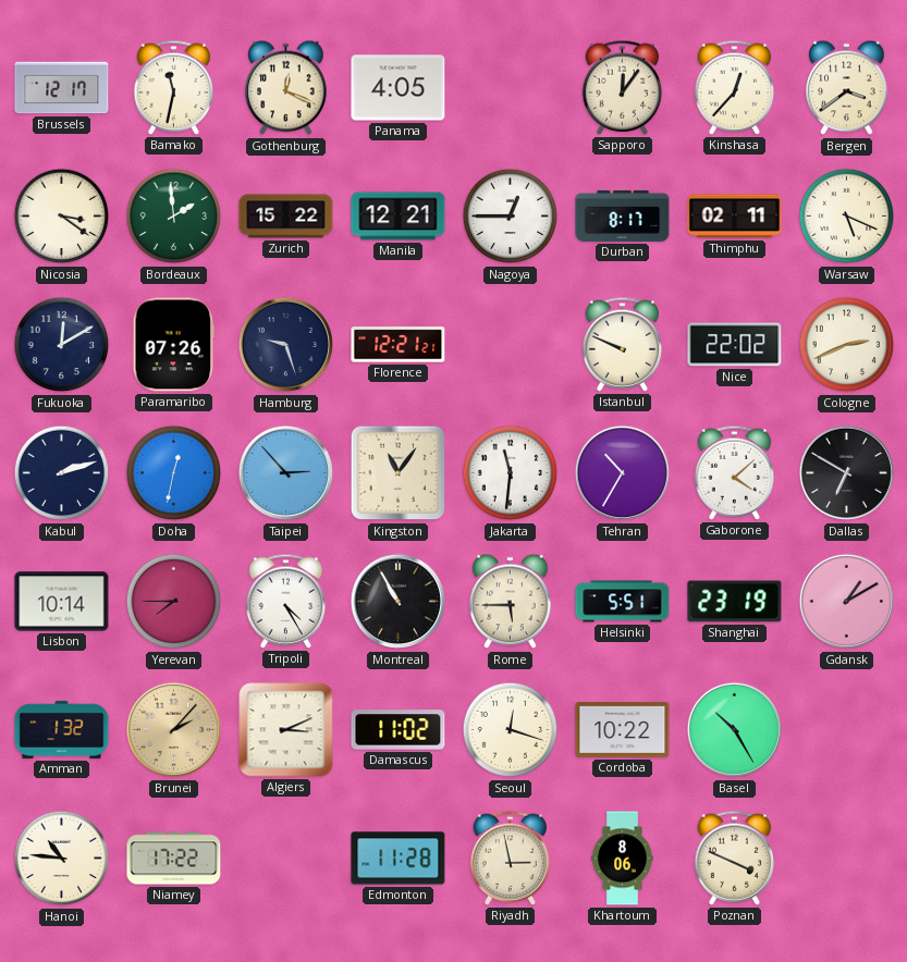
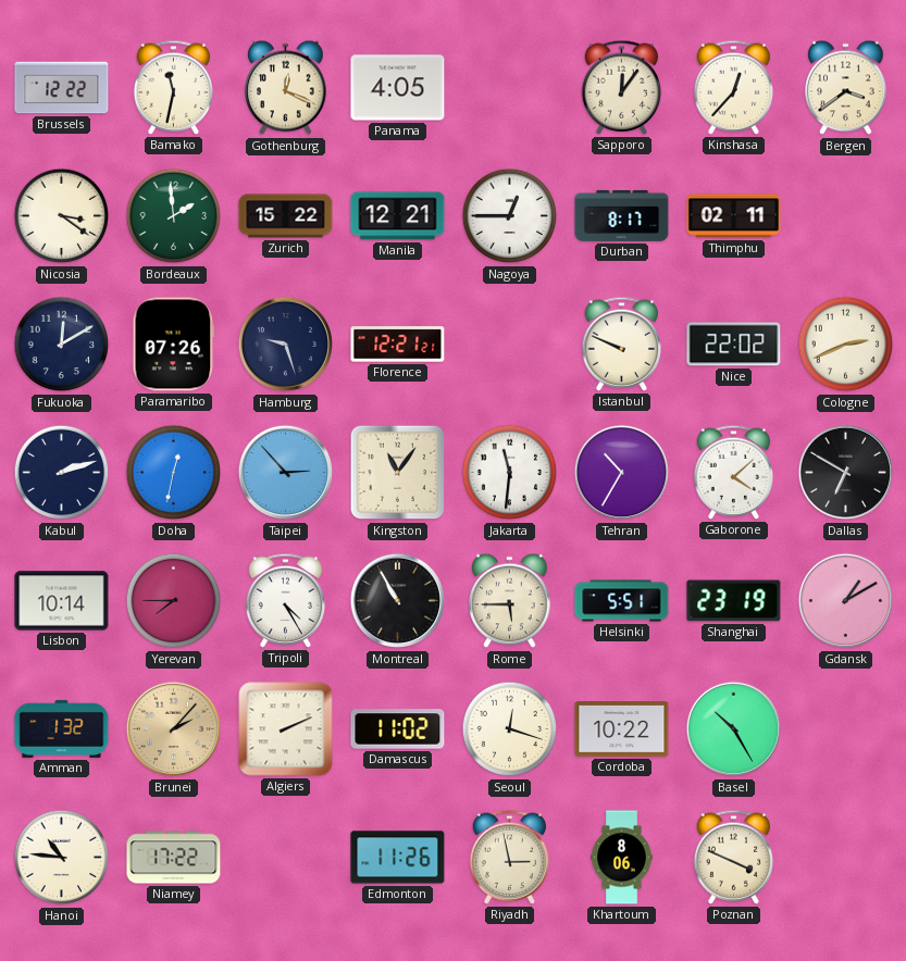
Brussels: 12:17 -> 12:22
Warsaw: 5:19 -> none
Algiers: 3:11 -> 2:11
Edmonton: 11:28 -> 11:26
